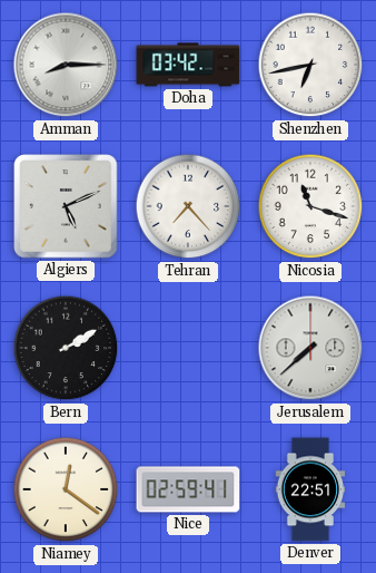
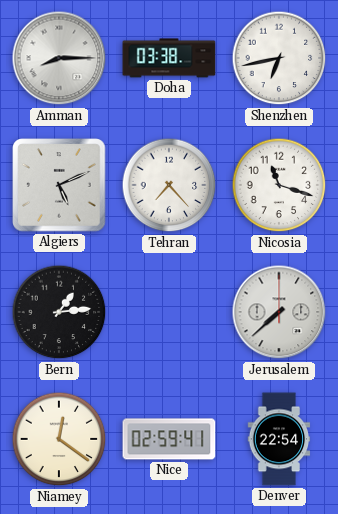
Doha: 03:42 -> 03:38
Bern: 2:10 -> 1:14
Denver: 22:51 -> 22:54
